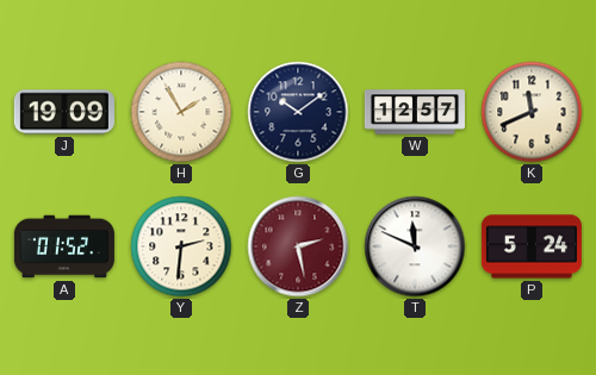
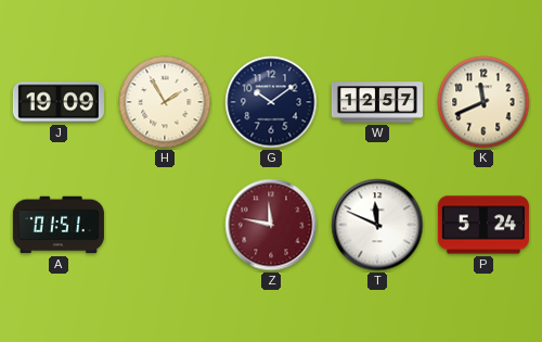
A: 01:52 -> 01:51
Y: 2:31 -> none
Z: 2:28 -> 11:47
